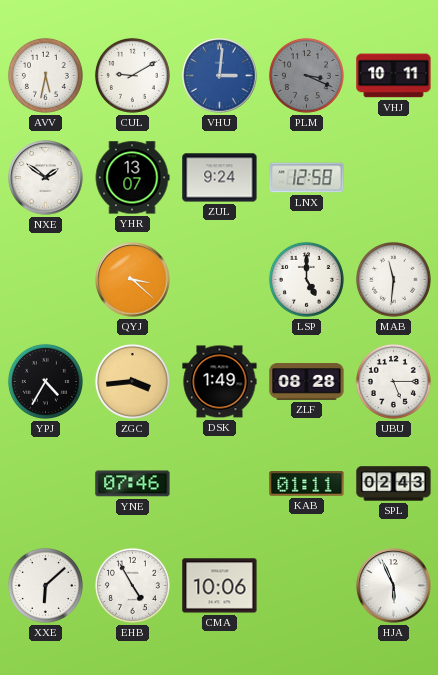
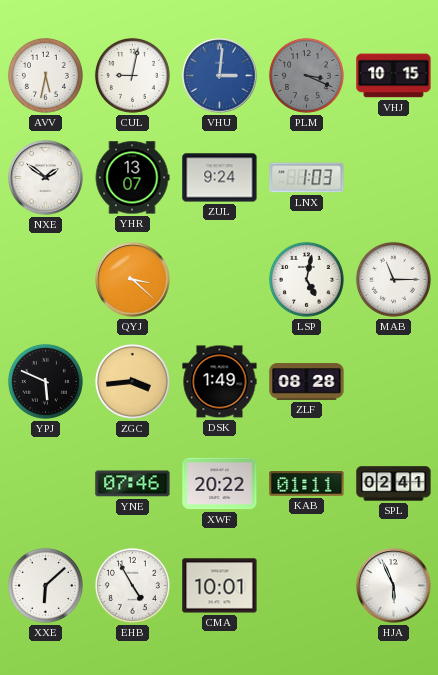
CUL: 9:10 -> 9:02
VHJ: 10:11 -> 10:15
LNX: 12:58 -> 1:03
LSP: 5:00 -> 5:02
MAB: 11:31 -> 11:15
YPJ: 4:35 -> 5:49
UBU: 5:15 -> none
XWF: none -> 20:22
SPL: 02:43 -> 02:41
CMA: 10:06 -> 10:01
